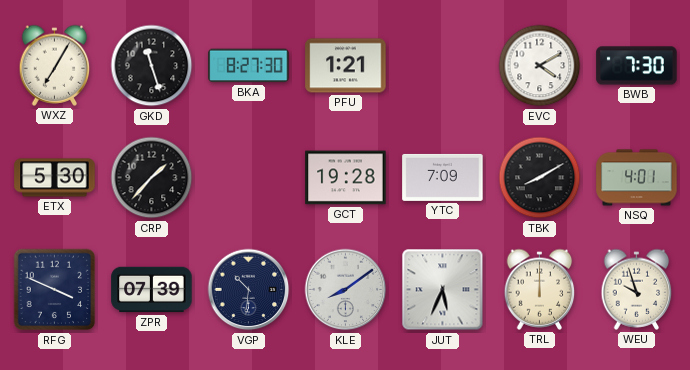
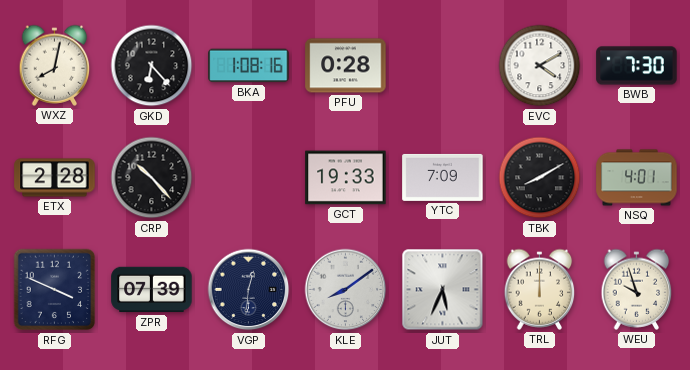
WXZ: 7:05 -> 8:02
GKD: 11:27 -> 6:23
BKA: 8:27 -> 1:08
PFU: 1:21 -> 0:28
ETX: 5:30 -> 2:28
CRP: 1:37 -> 10:23
GCT: 19:28 -> 19:33
VGP: 10:31 -> 12:31
